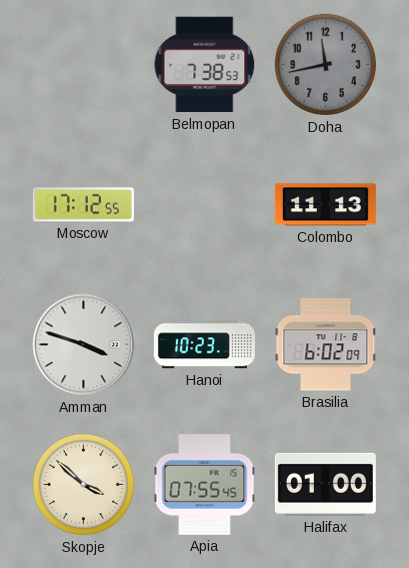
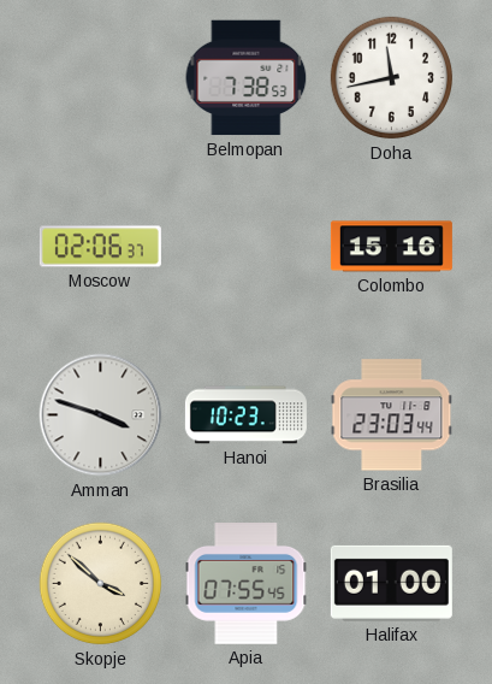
Doha dial: grey -> white
Moscow: 17:12 -> 02:06
Colombo: 11:13 -> 15:16
Brasilia: 6:02 -> 23:03
